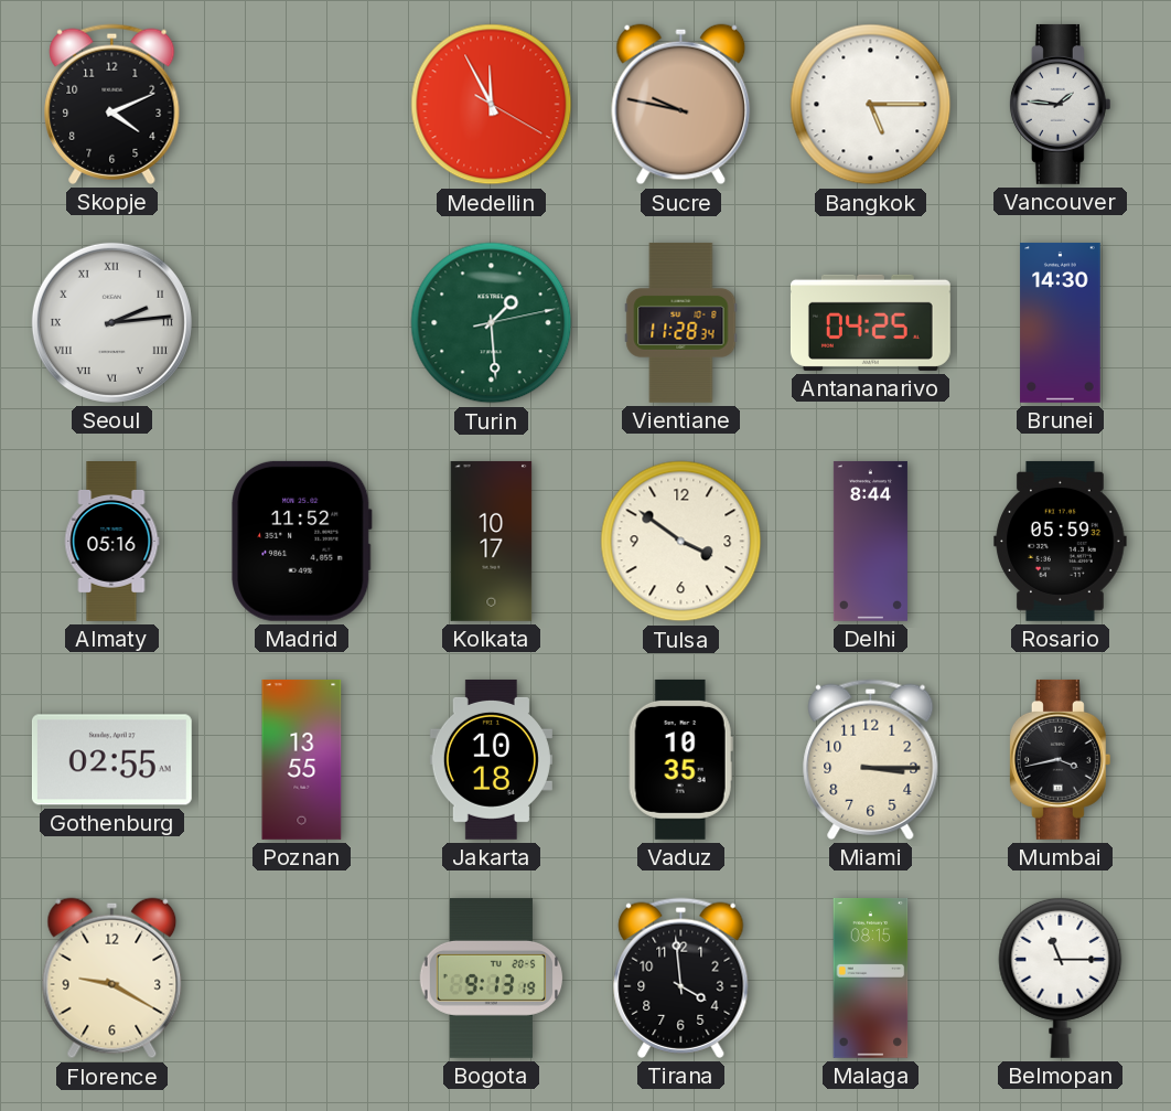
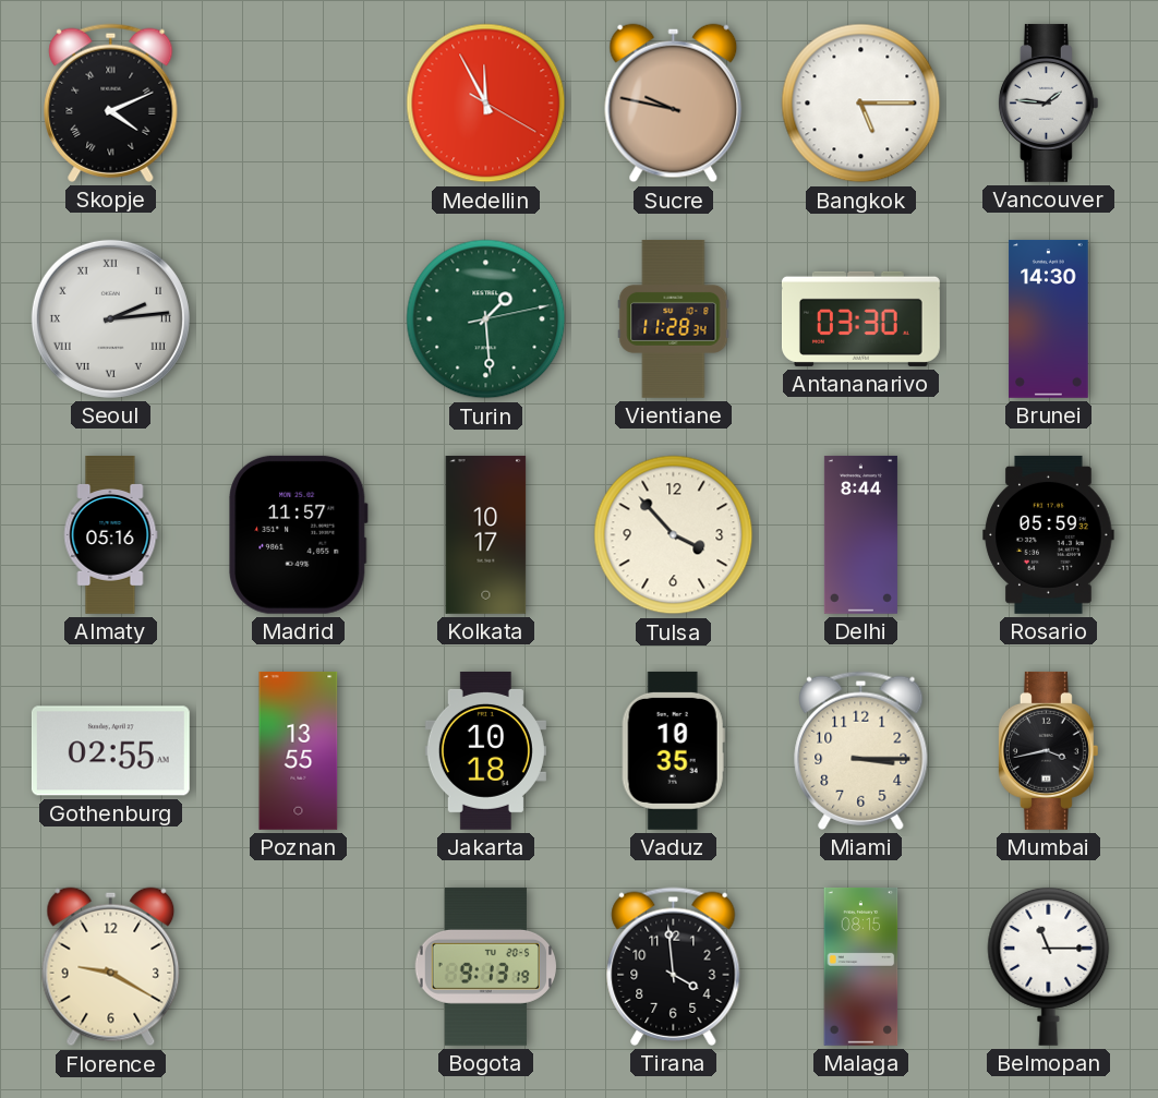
Skopje numerals: Arabic -> Roman
Antananarivo: 04:25 -> 03:30
Madrid: 11:52 -> 11:57
Tulsa: 3:51 -> 3:53
